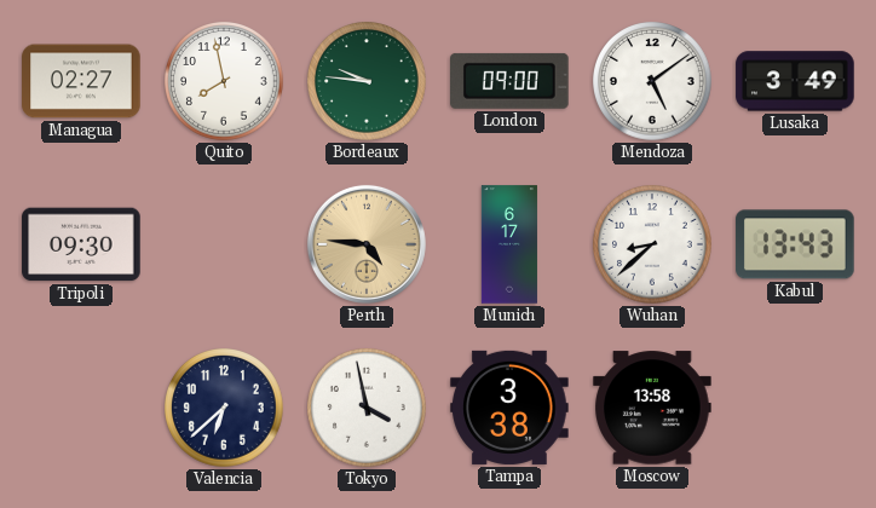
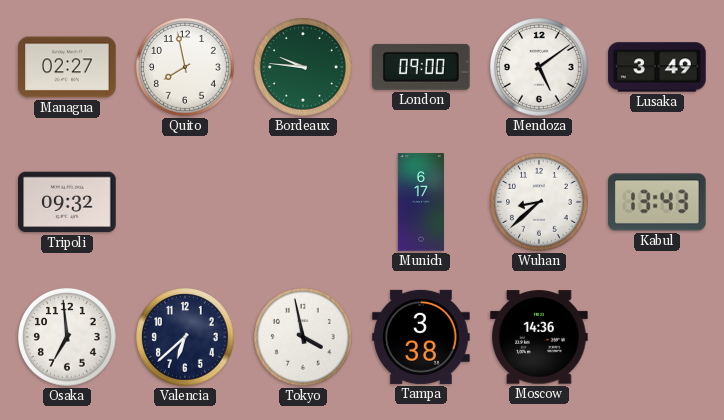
Tripoli: 09:30 -> 09:32
Perth: 4:46 -> none
Osaka: none -> 6:59
Moscow: 13:58 -> 14:36
